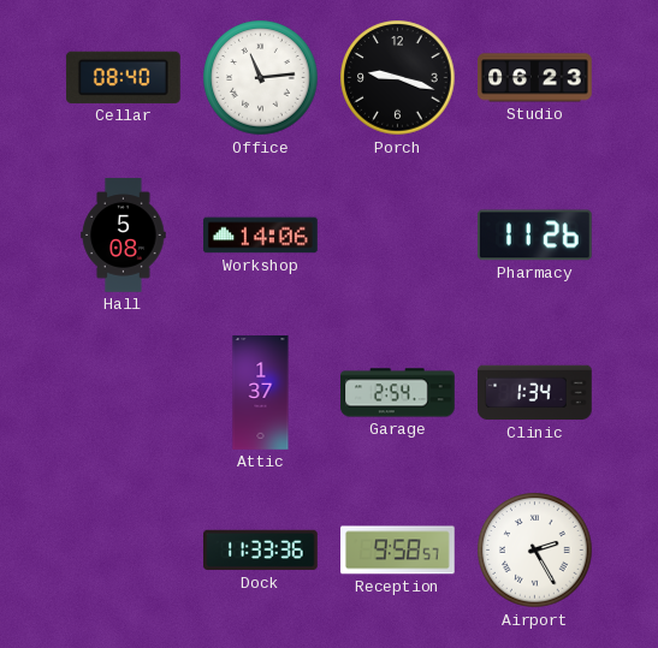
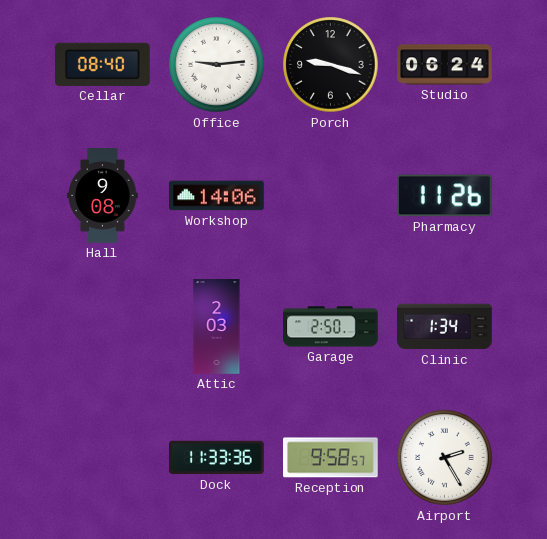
Office: 11:14 -> 9:14
Studio: 06:23 -> 06:24
Hall: 5:08 -> 9:08
Attic: 1:37 -> 2:03
Garage: 2:54 -> 2:50
